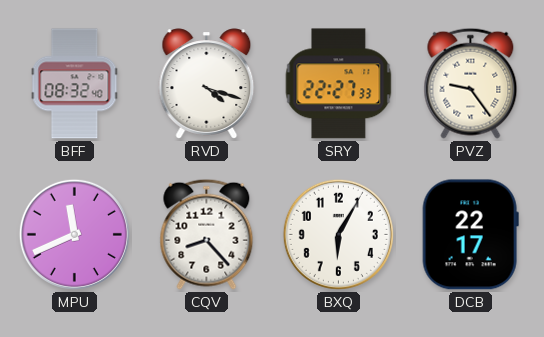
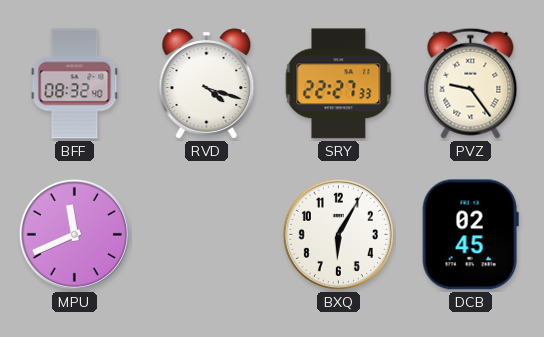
CQV: 8:23 -> none
DCB: 22:17 -> 02:45
